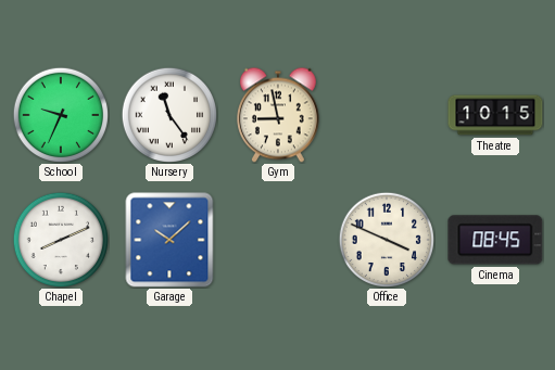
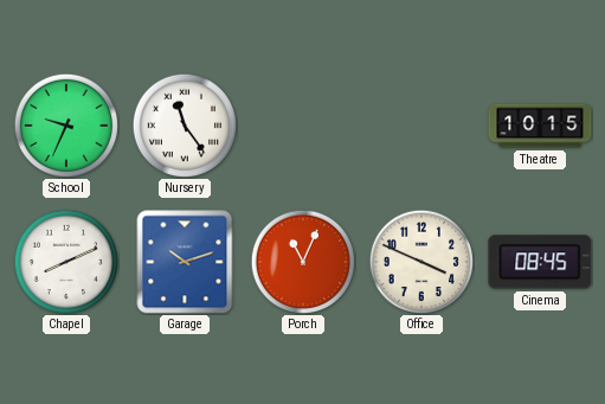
Gym: 8:58 -> none
Garage: 10:08 -> 10:12
Porch: none -> 11:04
